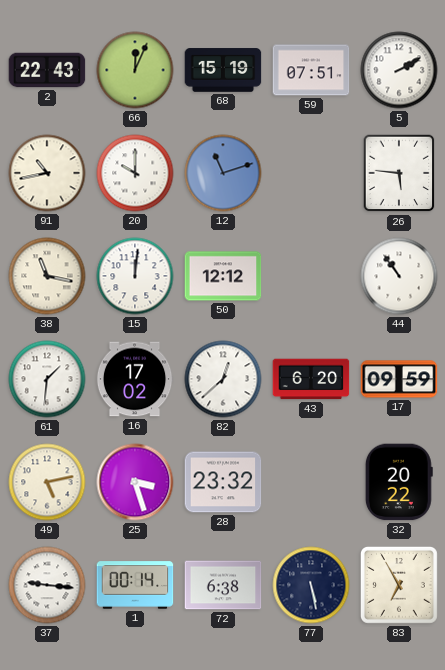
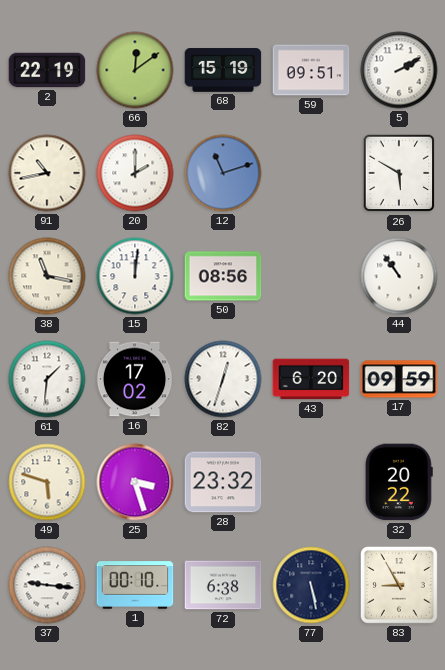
2: 22:43 -> 22:19
66: 12:04 -> 12:09
59: 07:51 -> 09:51
20: 10:00 -> 2:00
26: 5:46 -> 5:50
50: 12:12 -> 08:56
82: 12:38 -> 12:33
49: 5:13 -> 5:48
1: 00:14 -> 00:10
83: 6:55 -> 8:55
